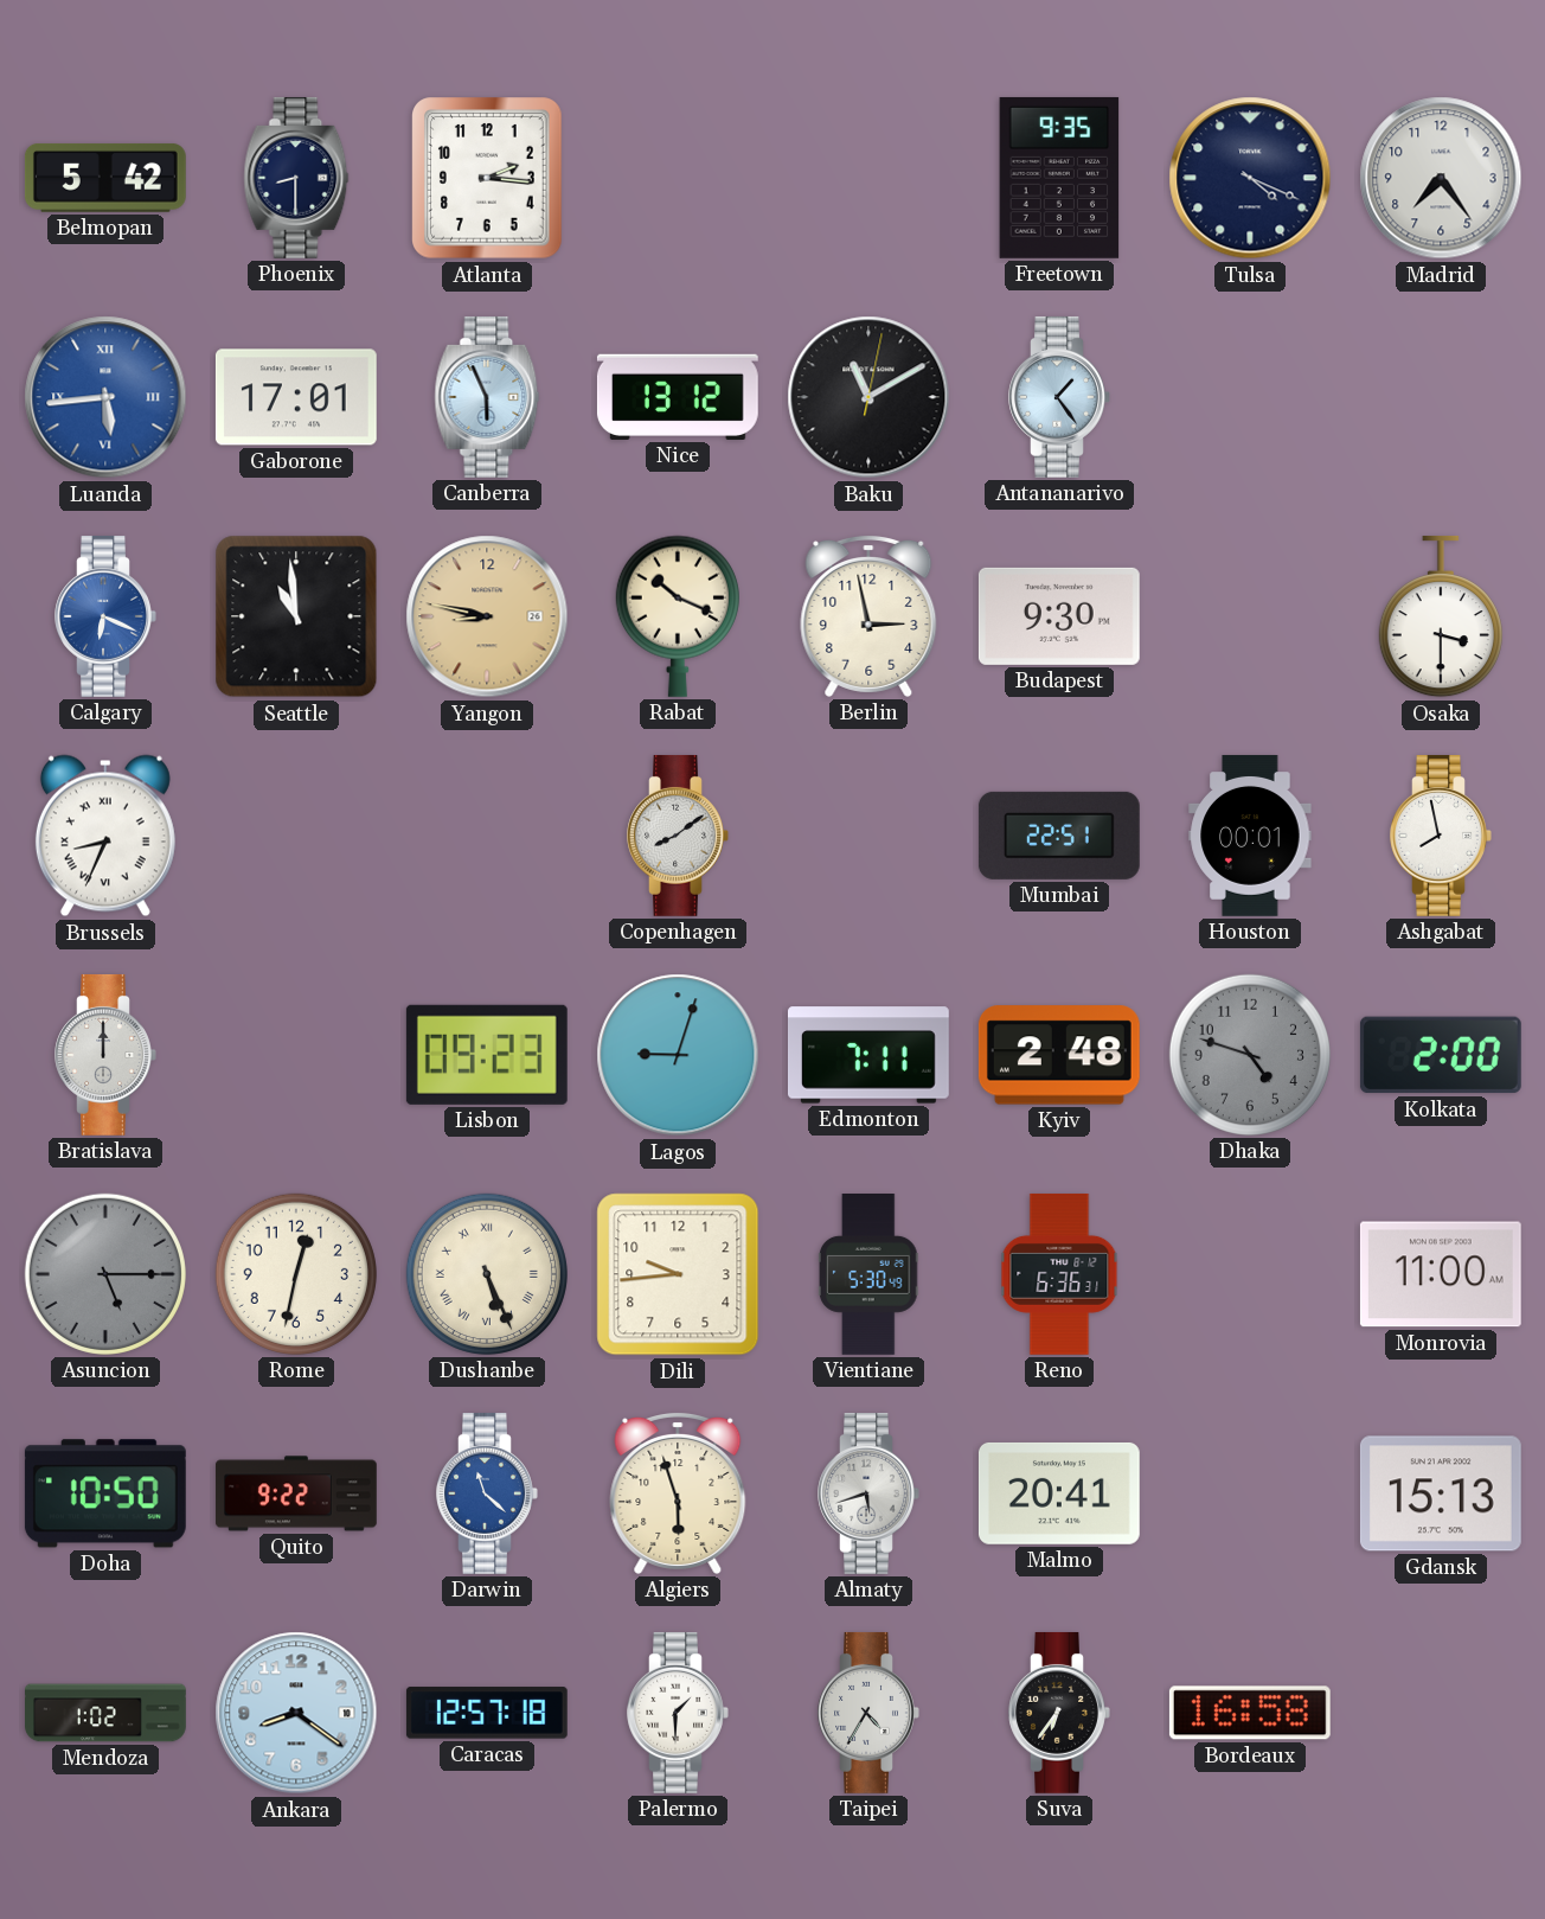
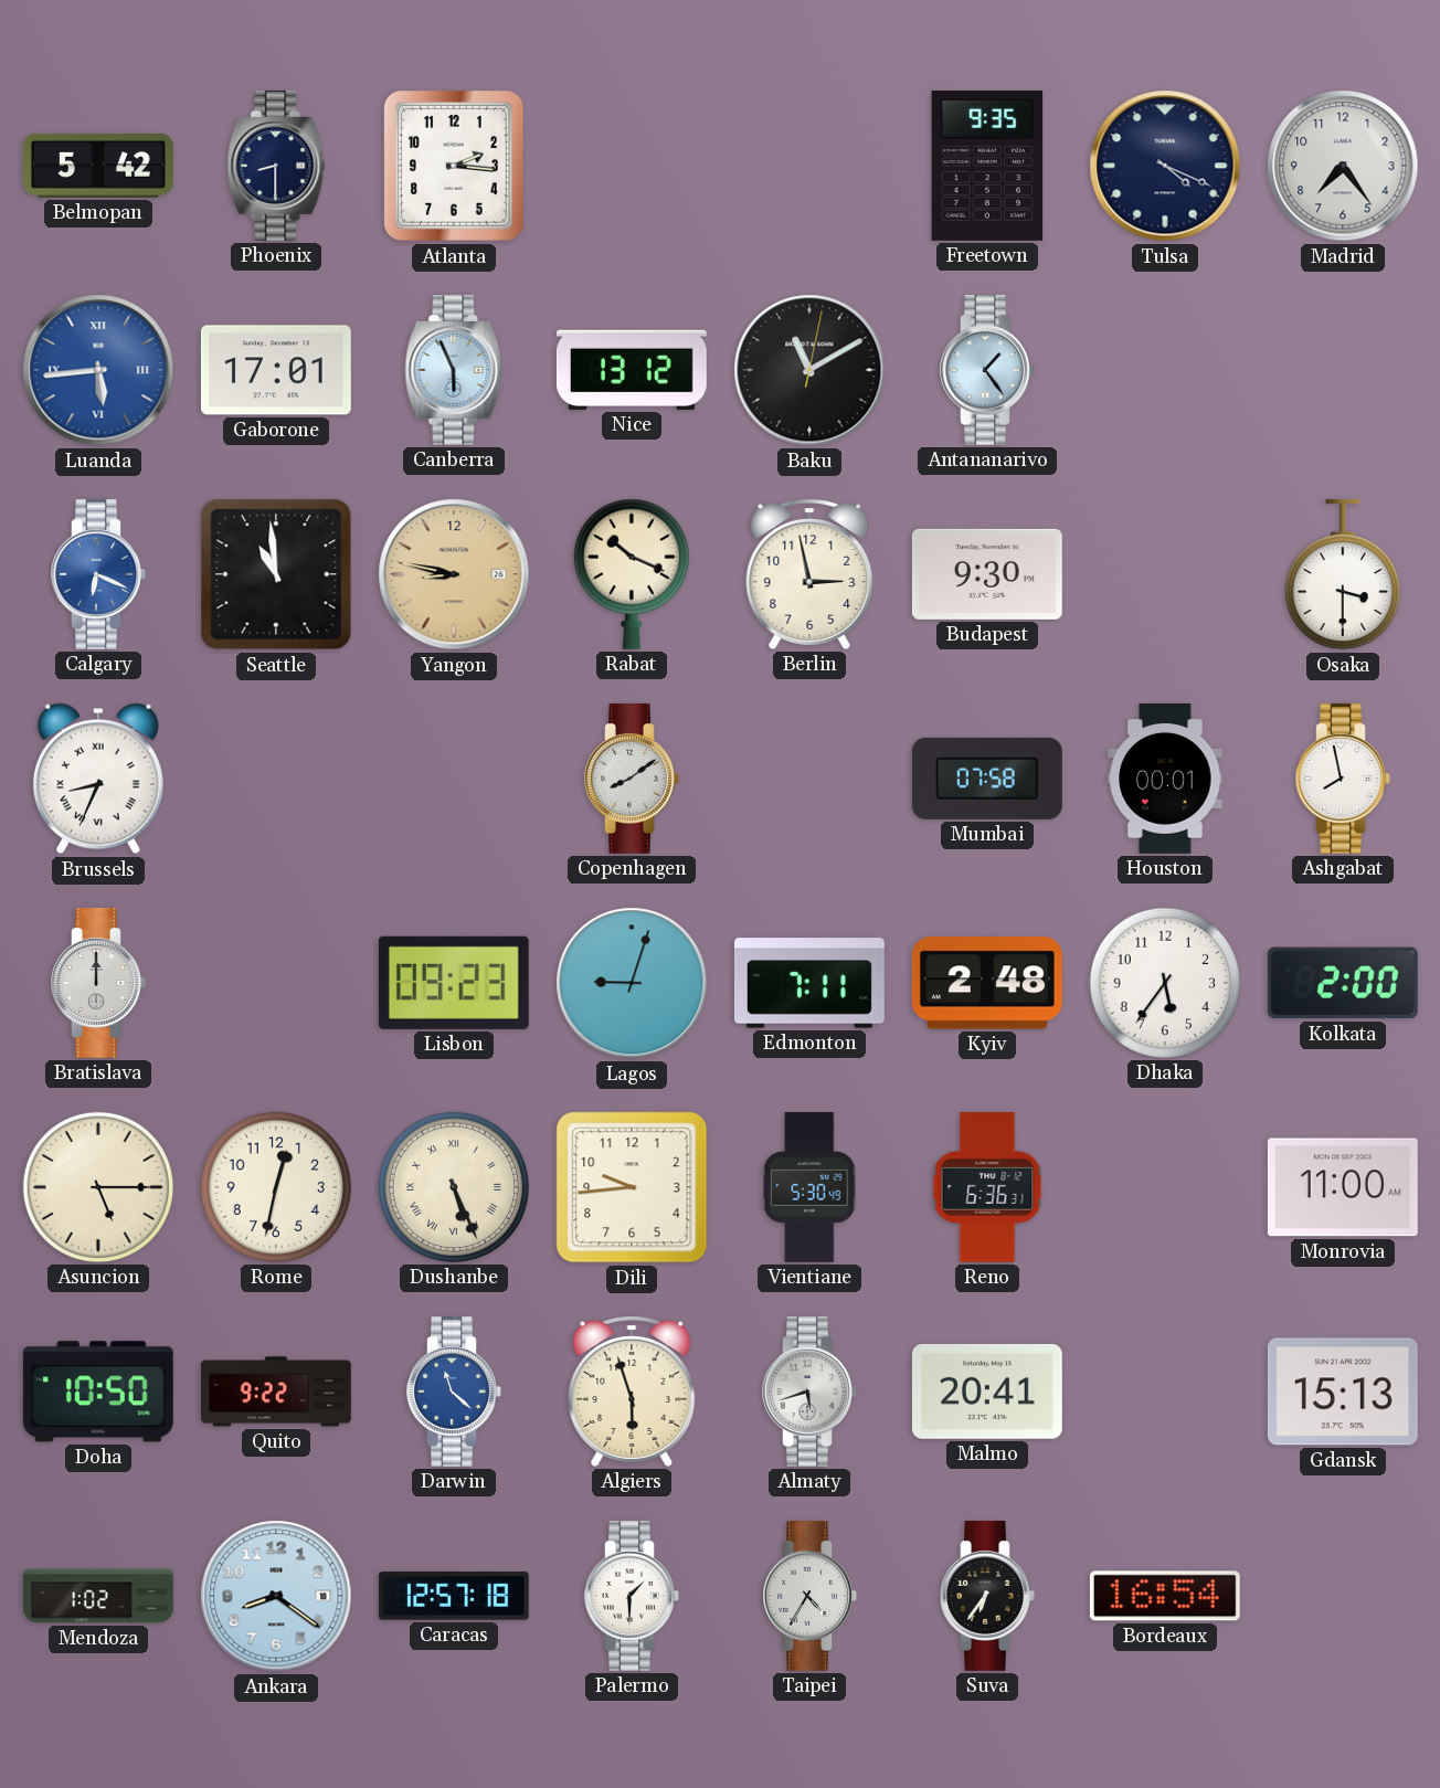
Mumbai: 22:51 -> 07:58
Dhaka: 4:48 -> 5:36
Dhaka dial: grey -> white
Asuncion dial: grey -> cream
Bordeaux: 16:58 -> 16:54
